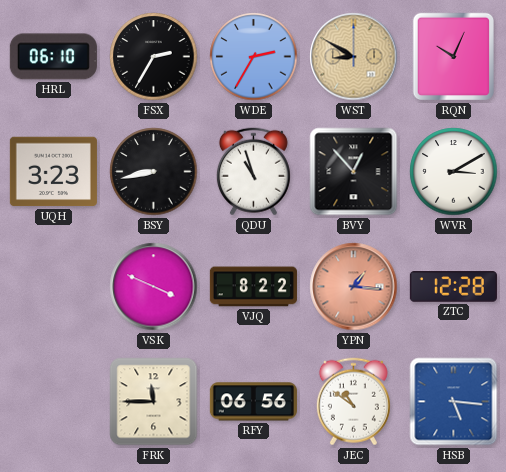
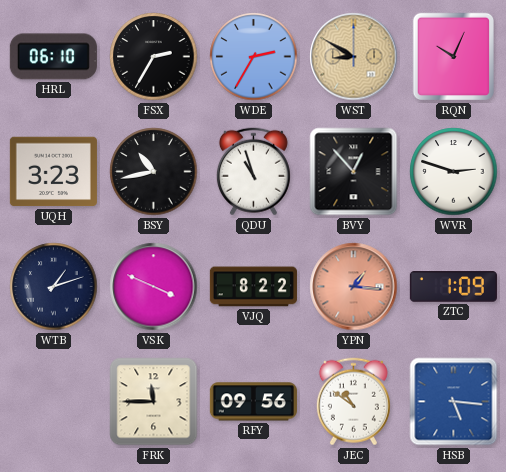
BSY: 8:43 -> 10:43
WVR: 3:10 -> 2:48
WTB: none -> 1:12
ZTC: 12:28 -> 1:09
RFY: 06:56 -> 09:56
